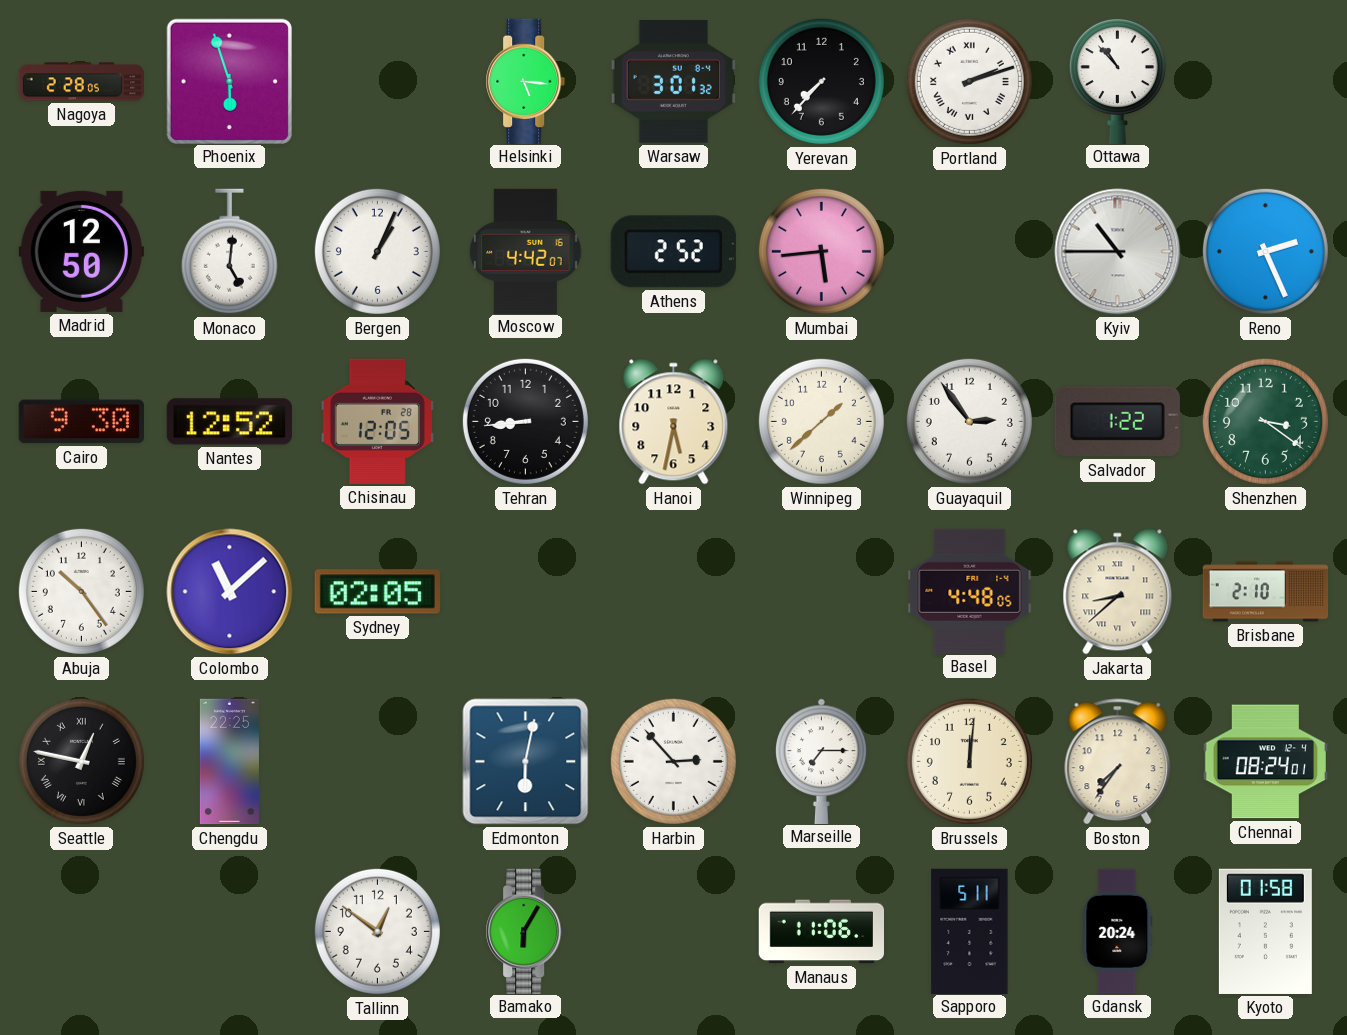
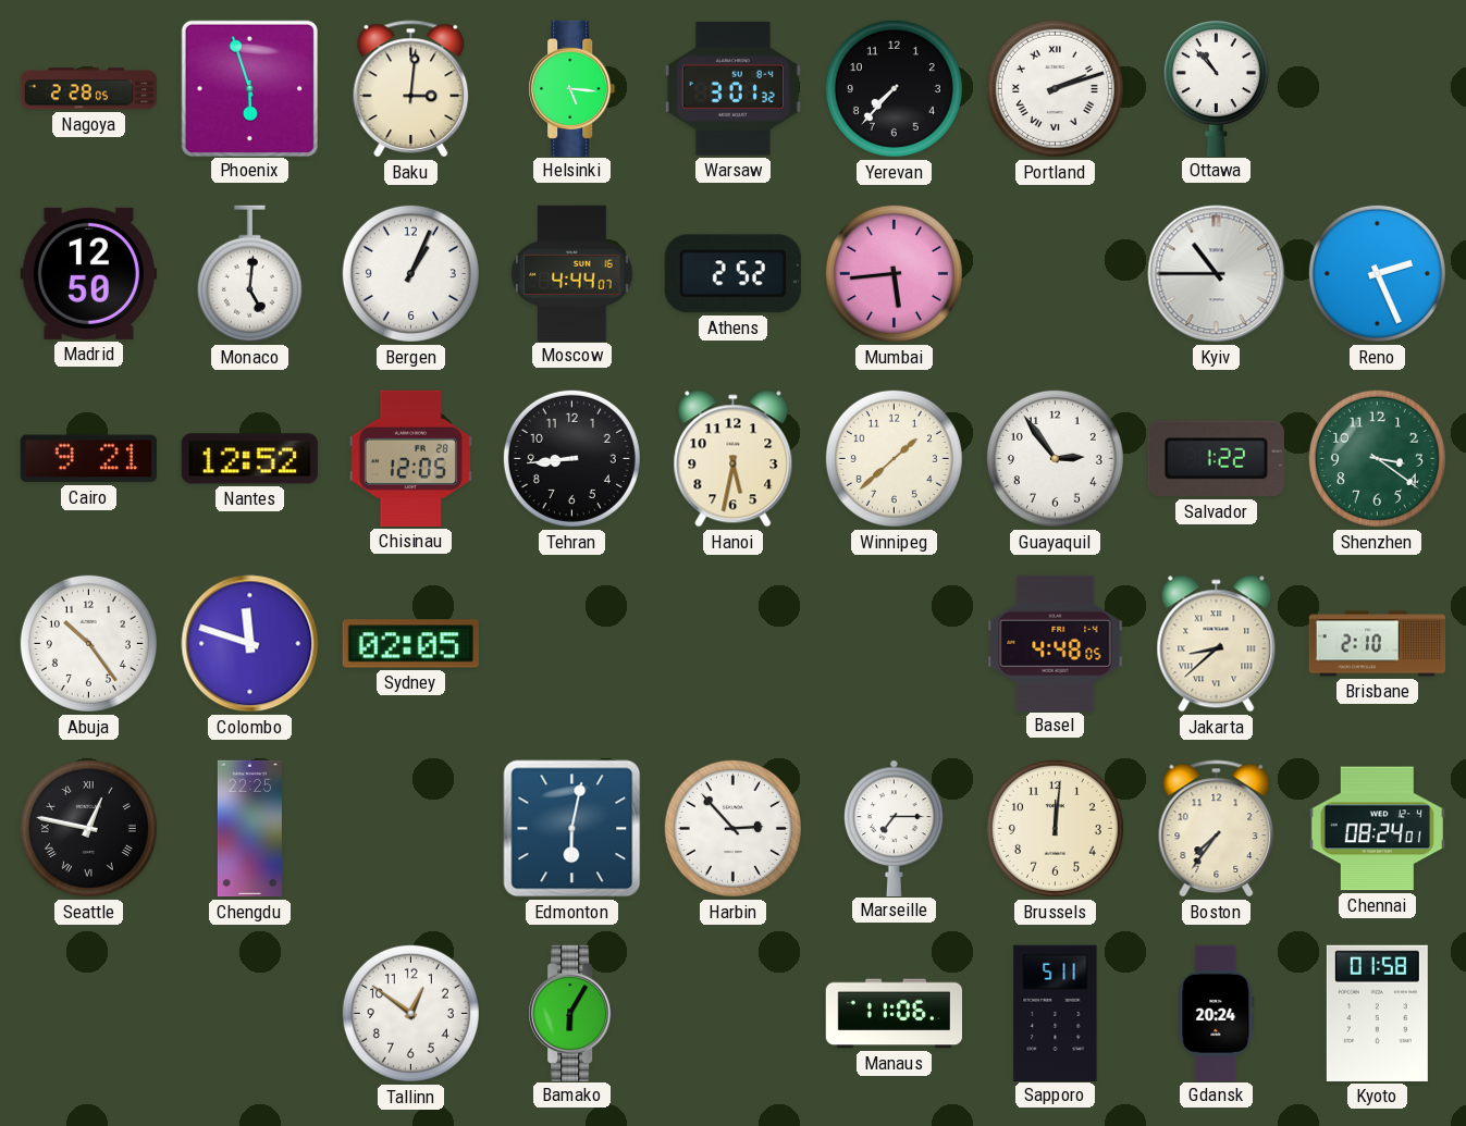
Baku: none -> 3:01
Moscow: 4:42 -> 4:44
Cairo: 9:30 -> 9:21
Colombo: 11:08 -> 11:48
